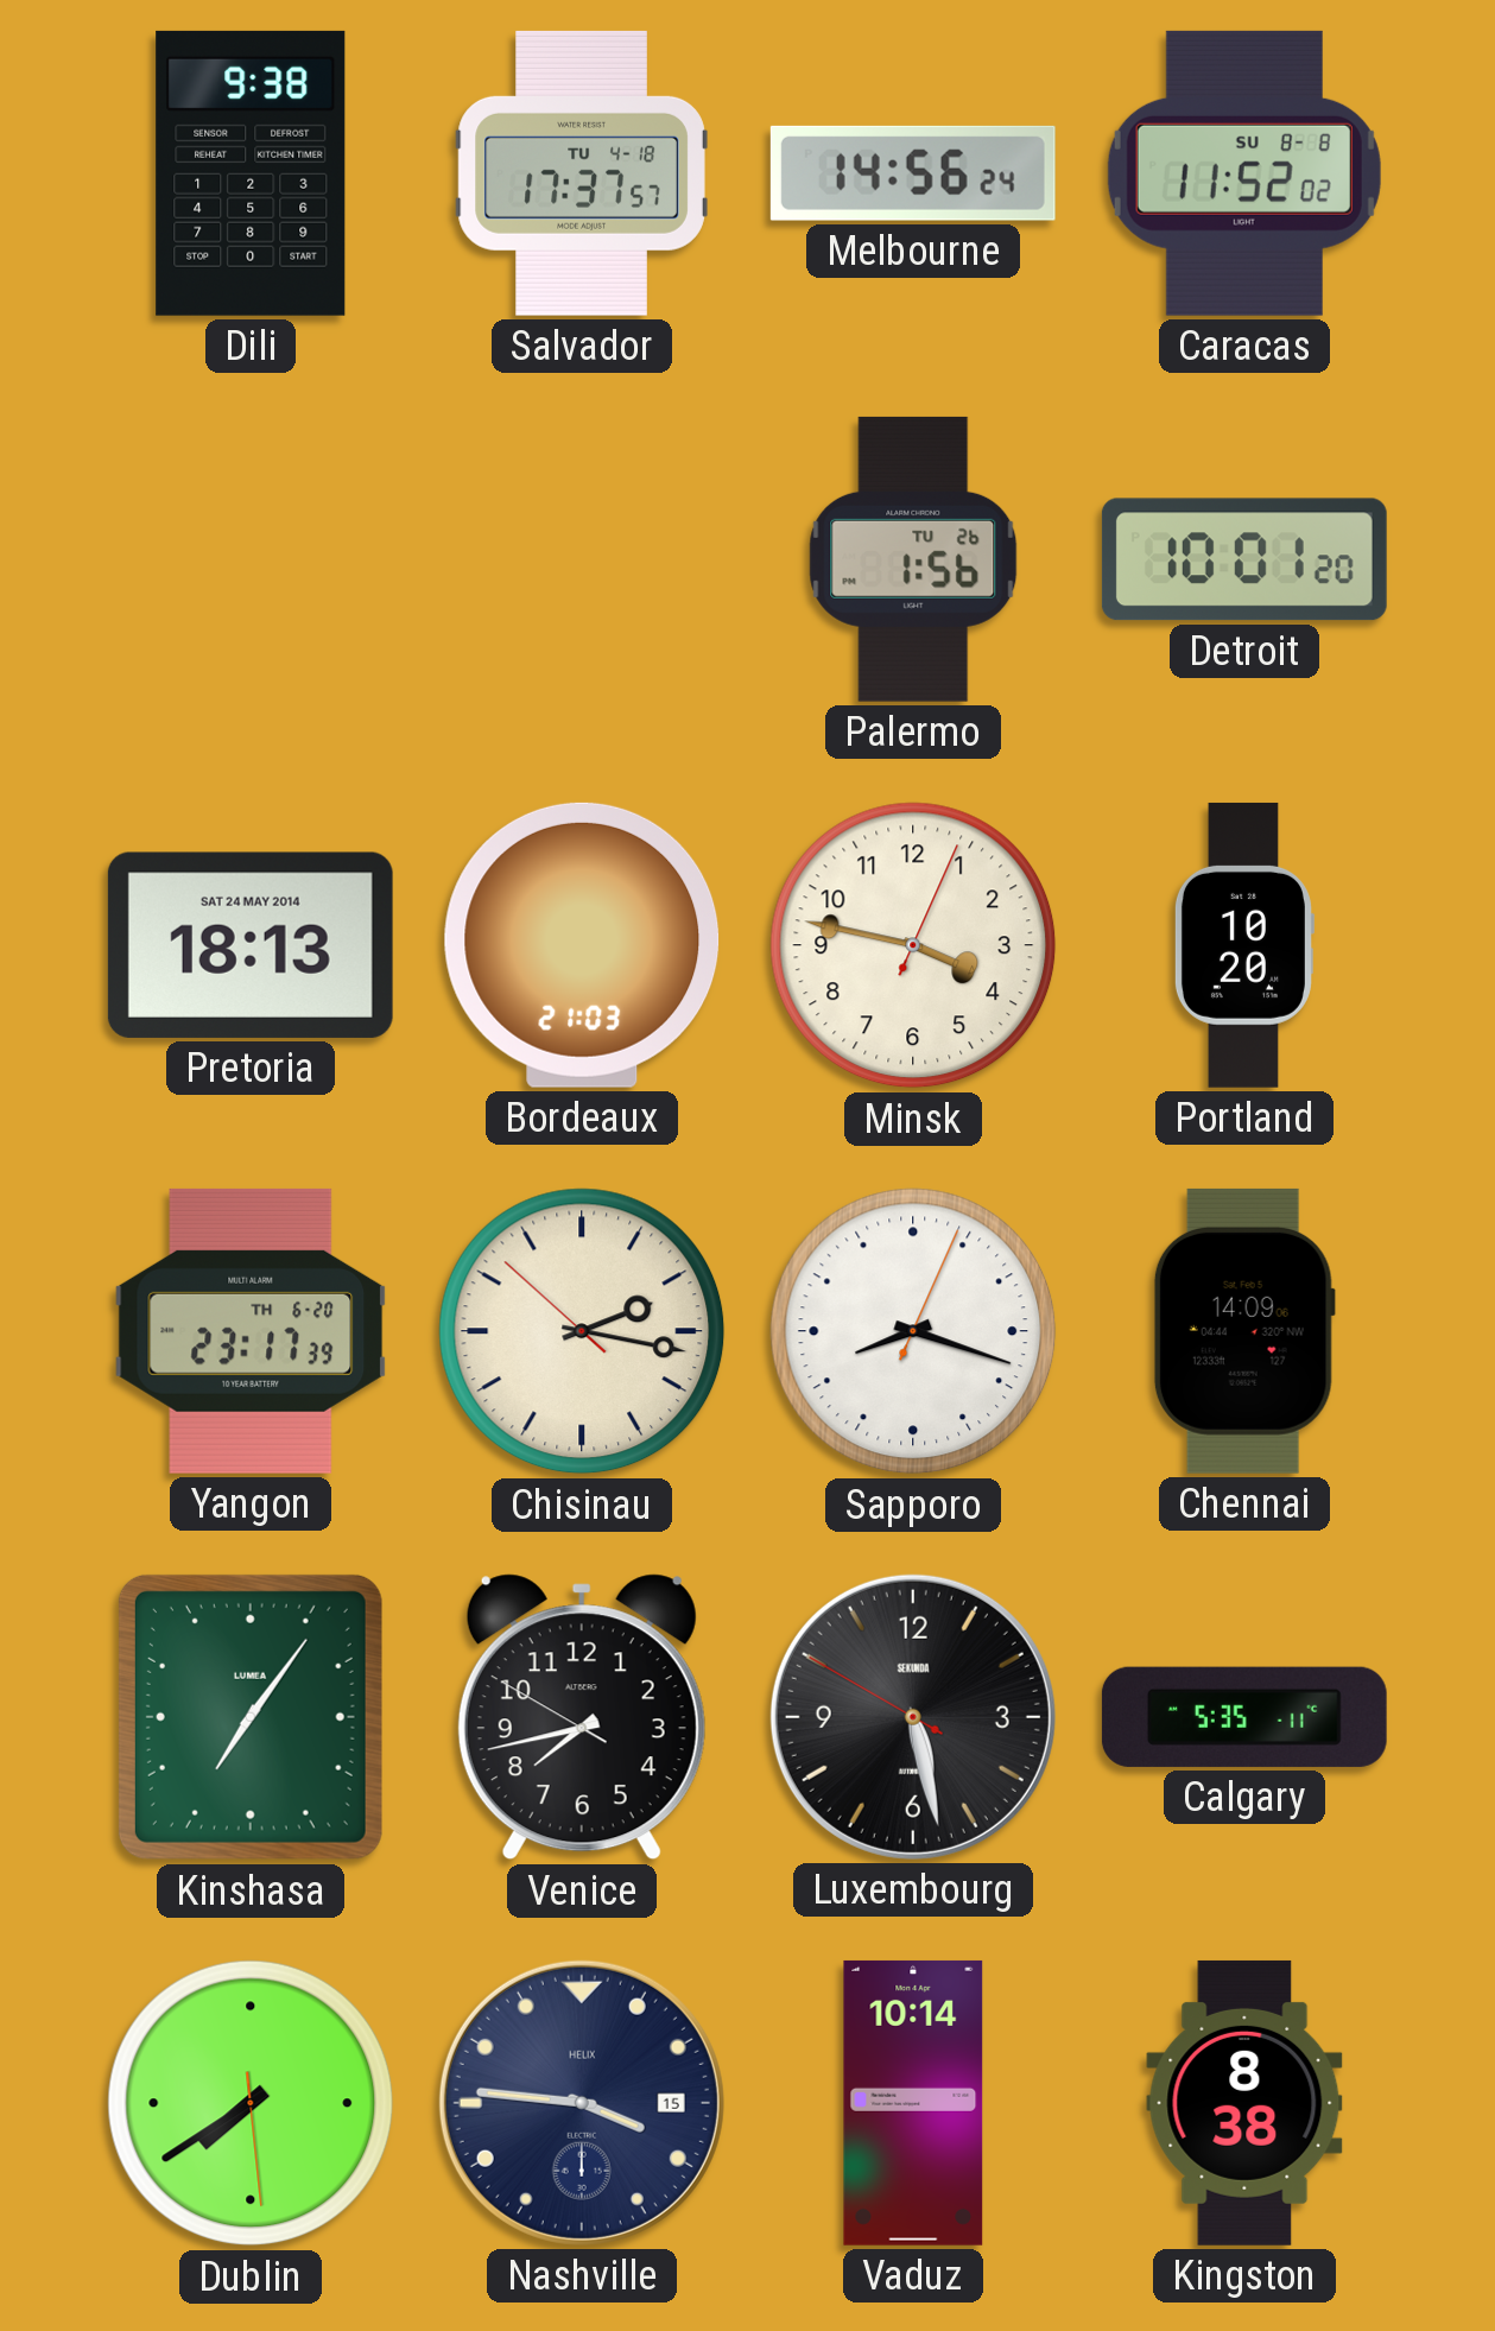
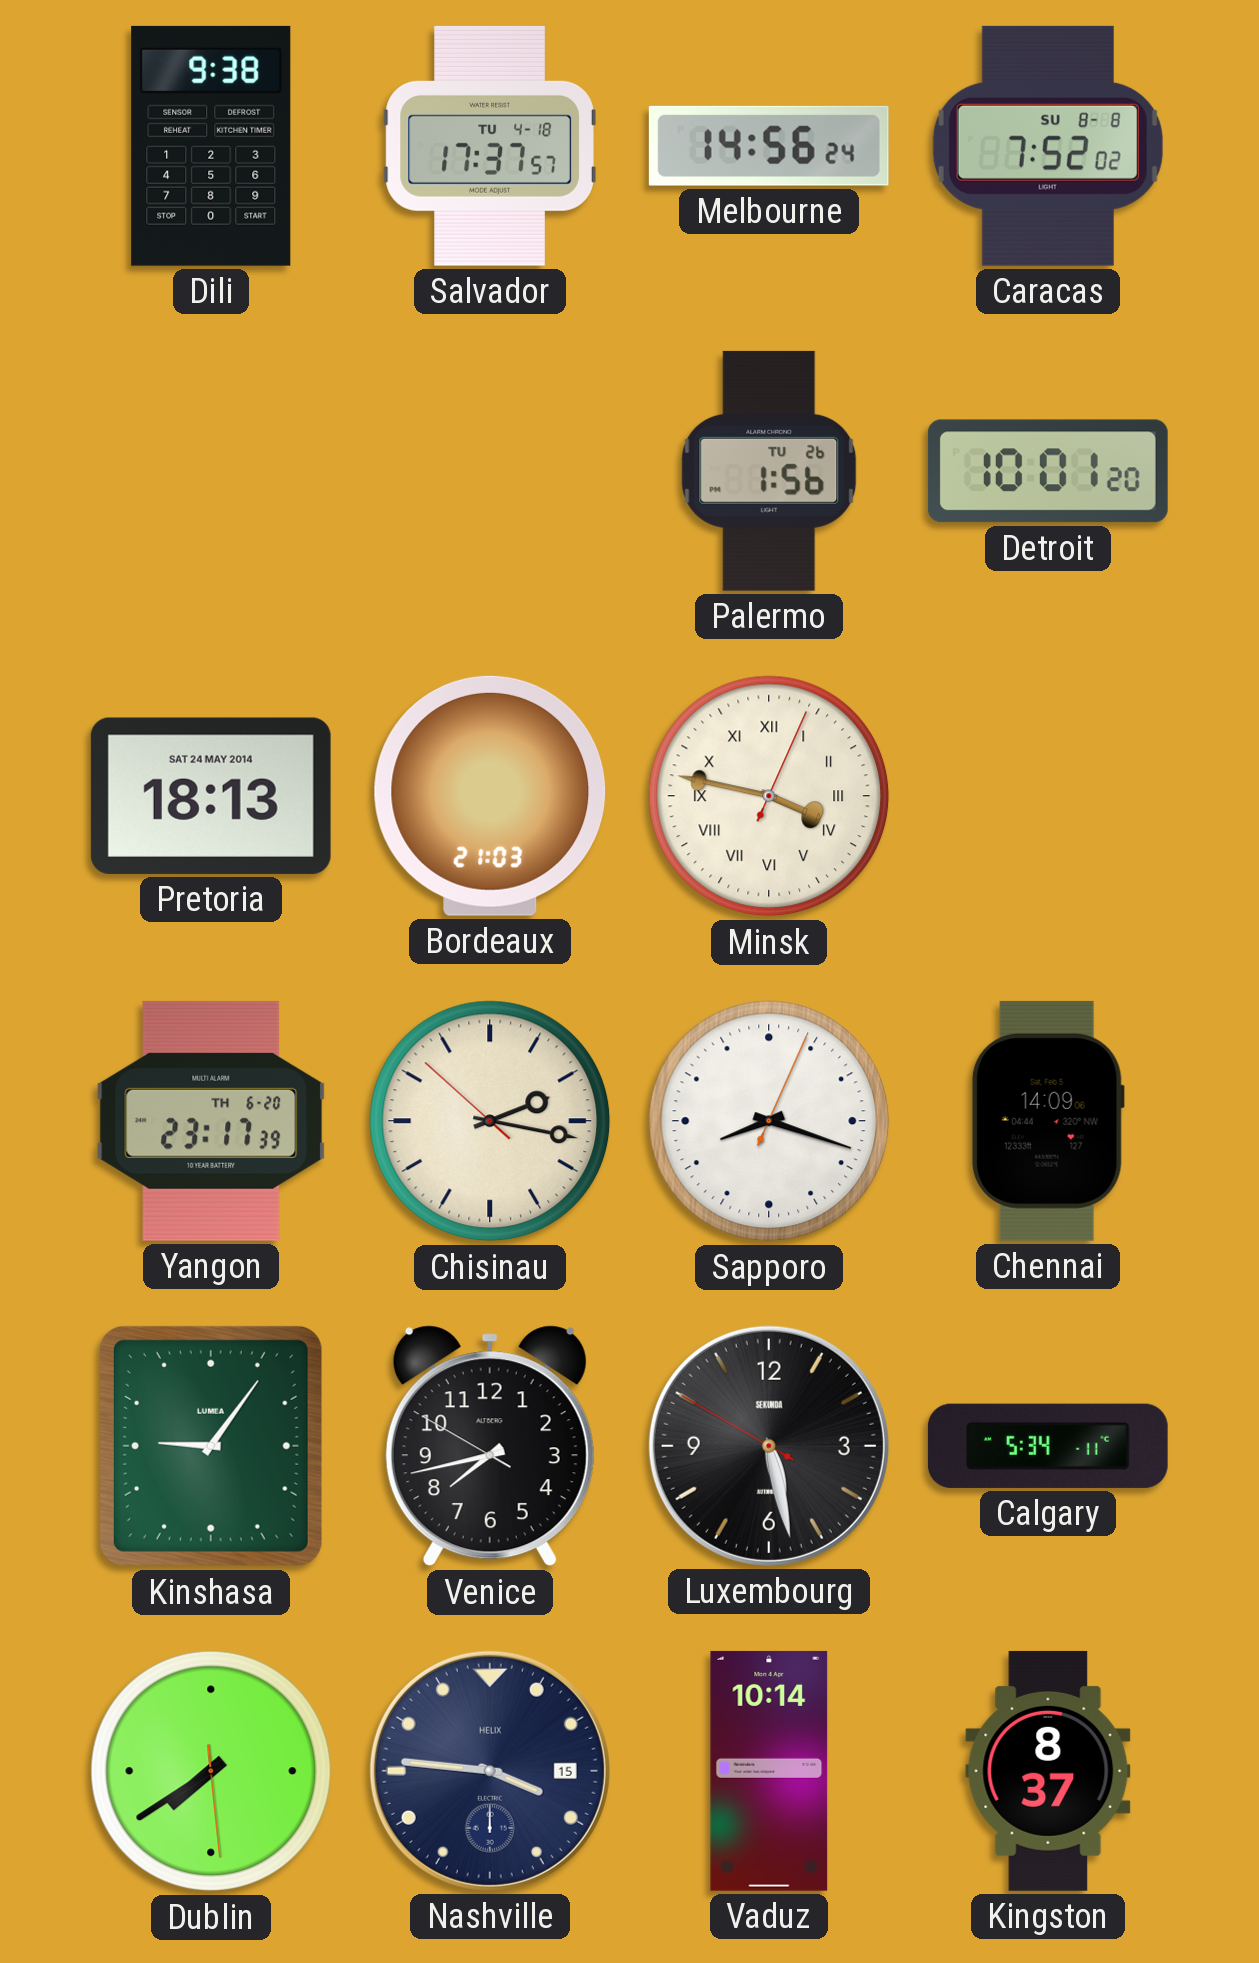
Caracas: 11:52 -> 7:52
Minsk numerals: Arabic -> Roman
Portland: 10:20 -> none
Kinshasa: 7:06 -> 9:06
Calgary: 5:35 -> 5:34
Kingston: 8:38 -> 8:37
